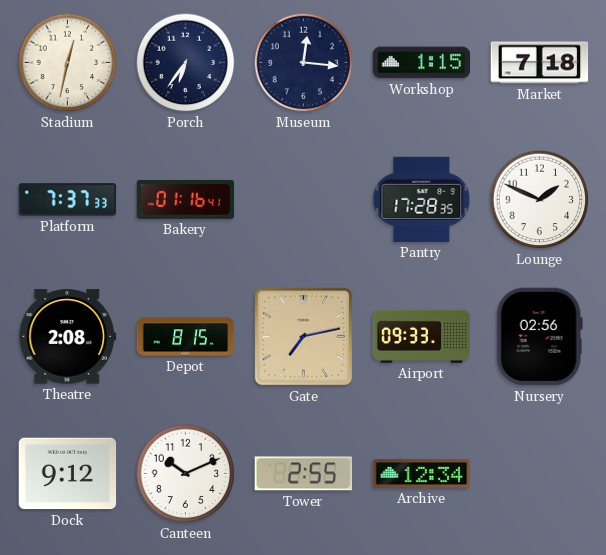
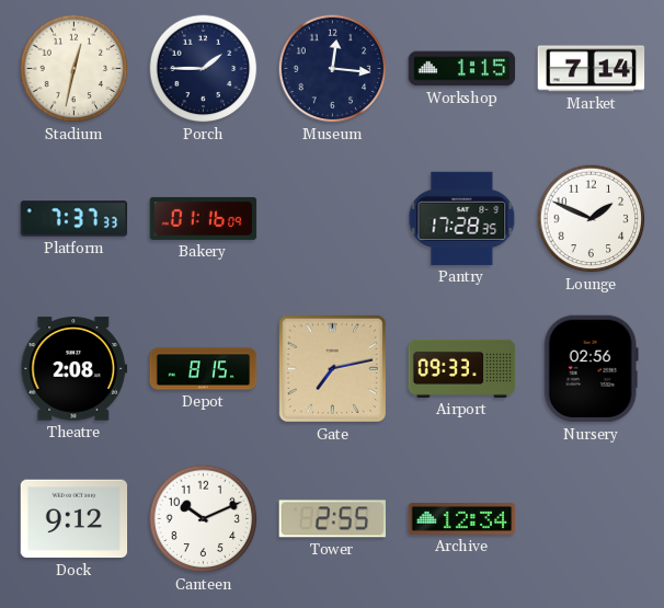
Porch: 6:36 -> 1:45
Market: 7:18 -> 7:14
Bakery: 01:16:41 -> 01:16:09
